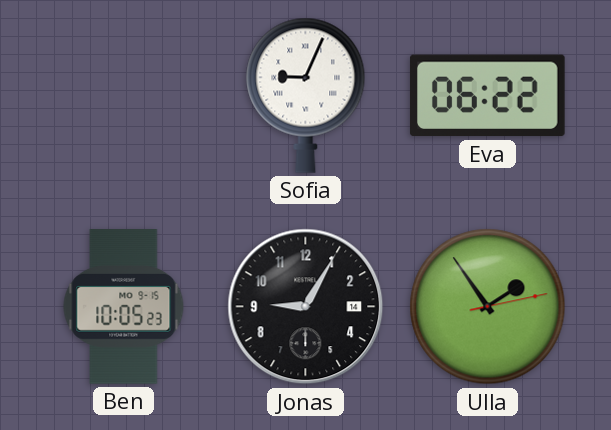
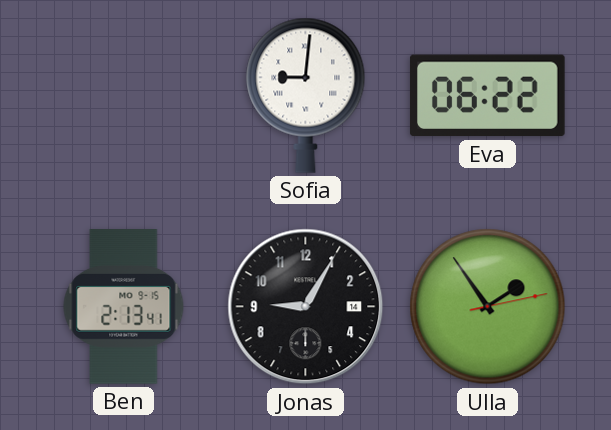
Sofia: 9:04 -> 9:01
Ben: 10:05 -> 2:13
